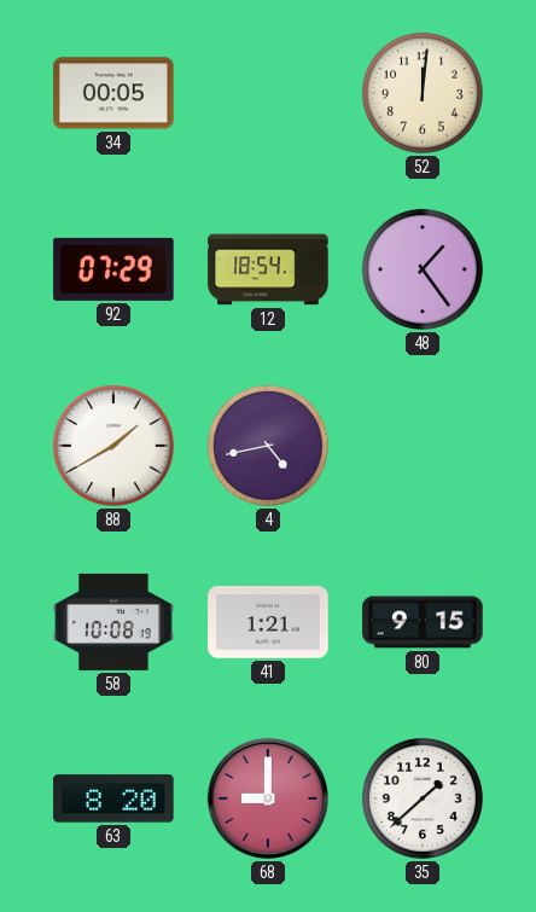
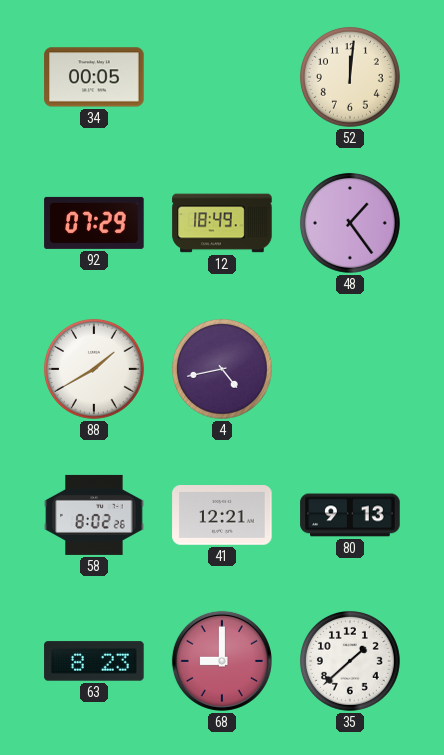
12: 18:54 -> 18:49
58: 10:08 -> 8:02
41: 1:21 -> 12:21
80: 9:15 -> 9:13
63: 8:20 -> 8:23
